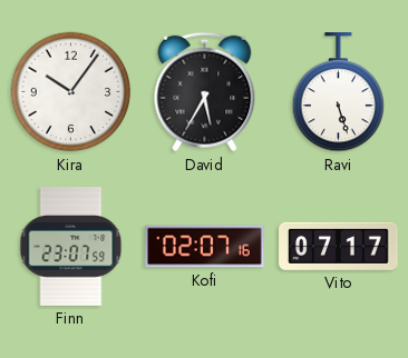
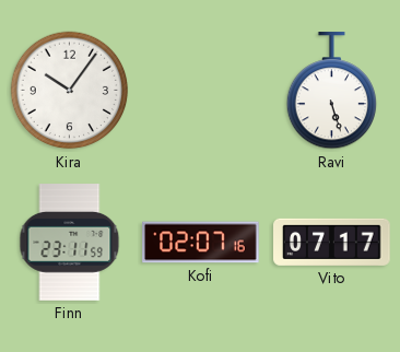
David: 5:35 -> none
Finn: 23:07 -> 23:11
